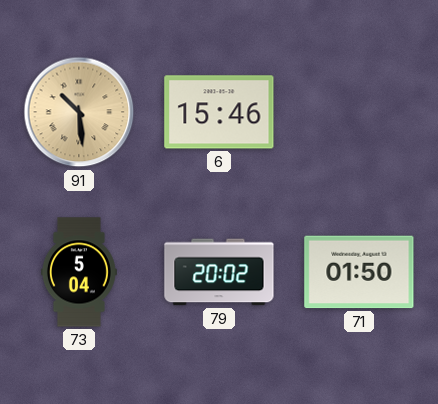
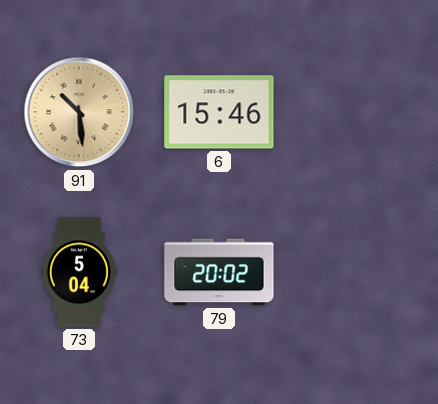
71: 01:50 -> none
